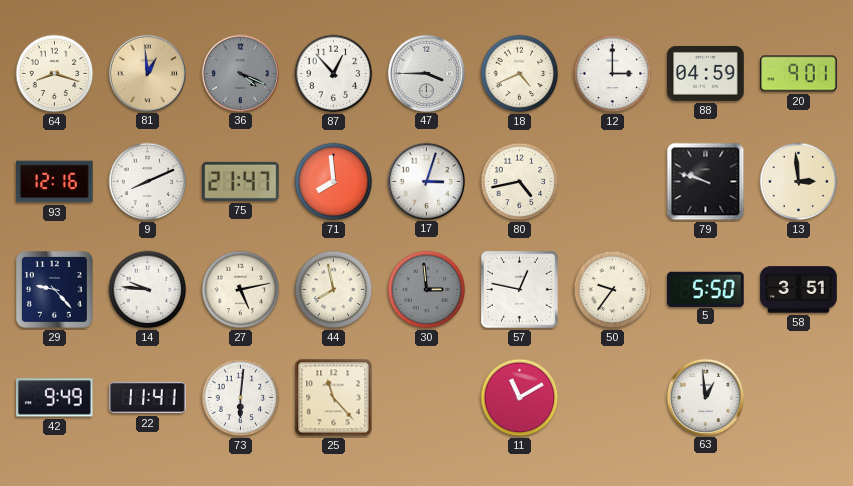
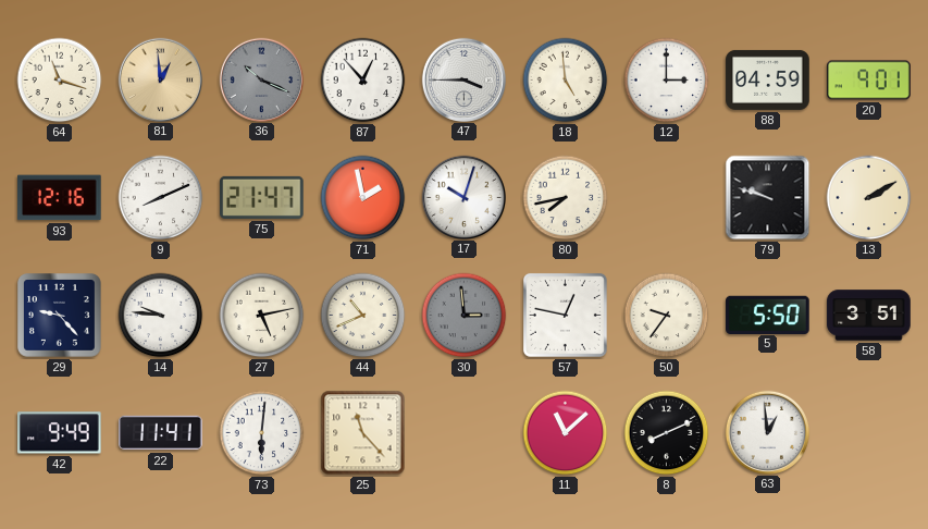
64: 8:18 -> 11:18
36: 4:19 -> 10:19
18: 4:41 -> 4:59
71: 7:59 -> 1:58
17: 3:03 -> 10:03
80: 4:43 -> 7:43
13: 2:59 -> 2:10
44: 7:58 -> 10:41
11: 11:10 -> 11:08
8: none -> 8:11
